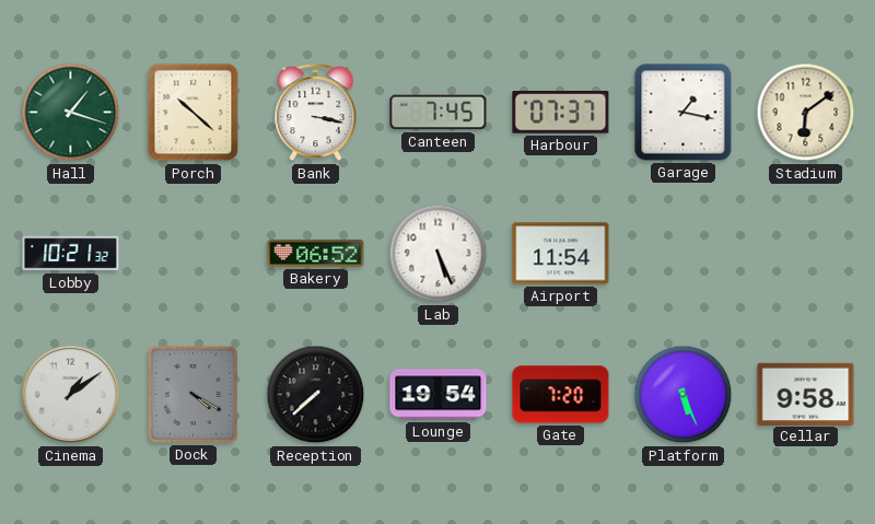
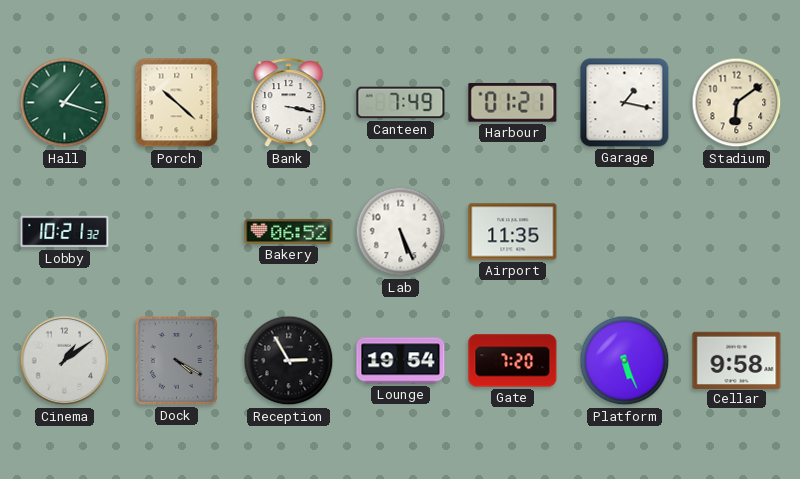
Canteen: 7:45 -> 7:49
Harbour: 07:37 -> 01:21
Airport: 11:54 -> 11:35
Reception: 7:38 -> 2:55
